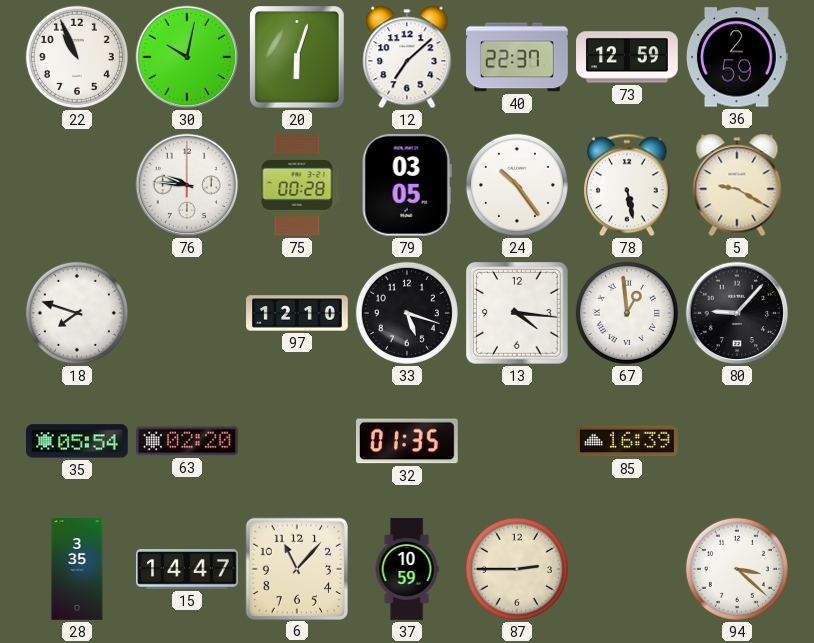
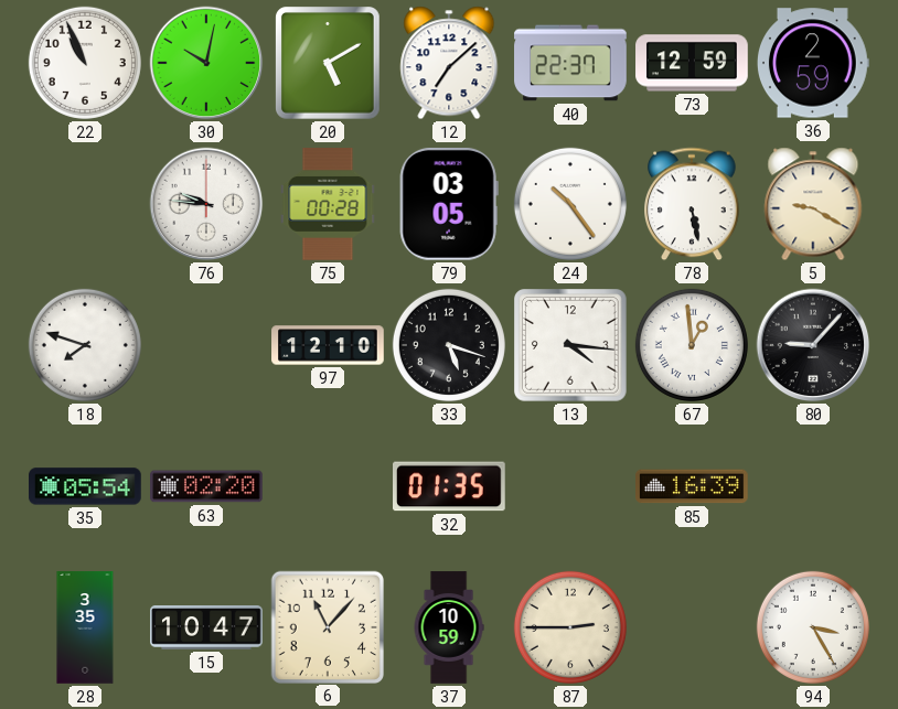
20: 6:03 -> 5:10
15: 14:47 -> 10:47
94: 3:22 -> 3:25
